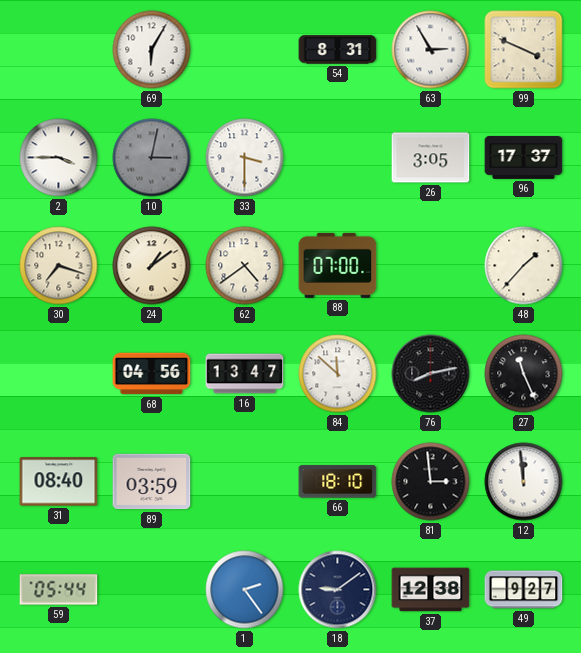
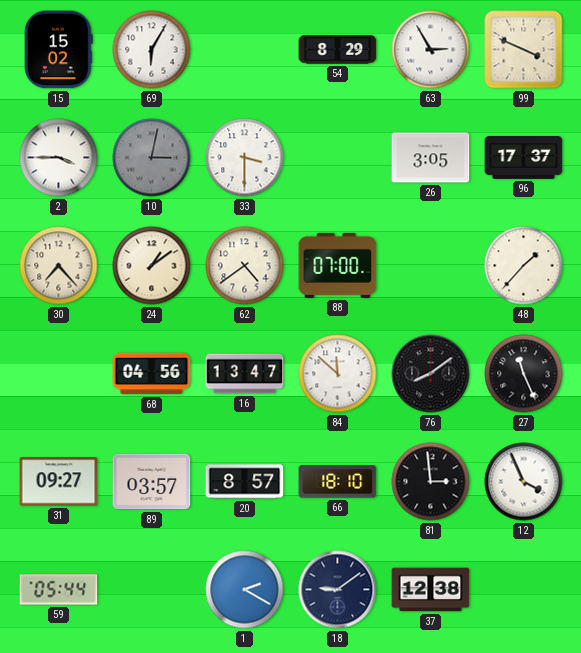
15: none -> 15:02
54: 8:31 -> 8:29
30: 7:18 -> 7:23
76: 8:13 -> 8:09
31: 08:40 -> 09:27
89: 03:59 -> 03:57
20: none -> 8:57
12: 11:59 -> 3:56
1: 2:24 -> 2:20
49: 9:27 -> none
